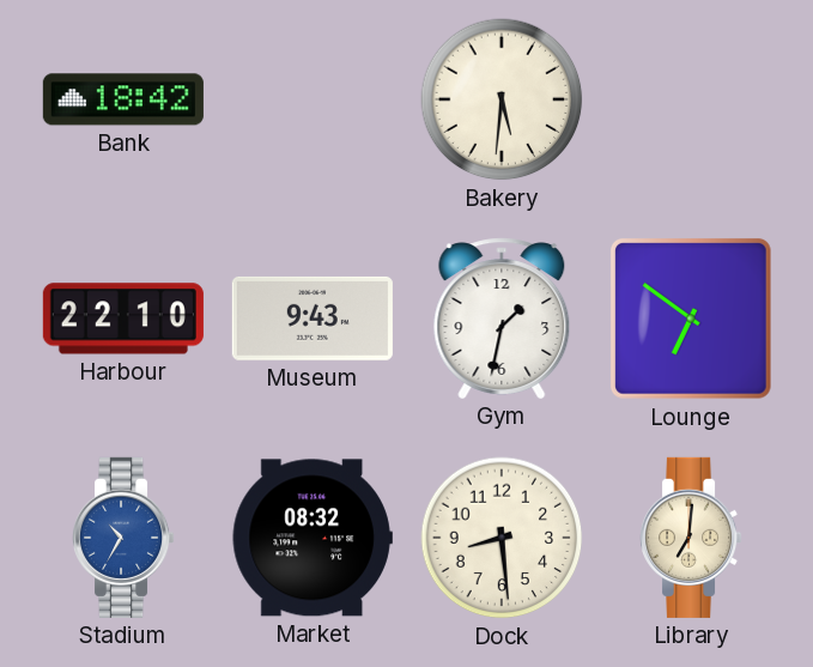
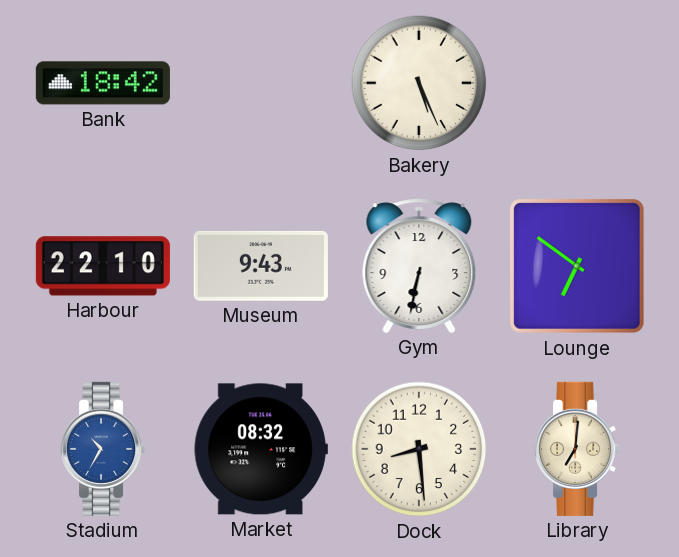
Bakery: 5:31 -> 5:26
Gym: 1:32 -> 6:32
